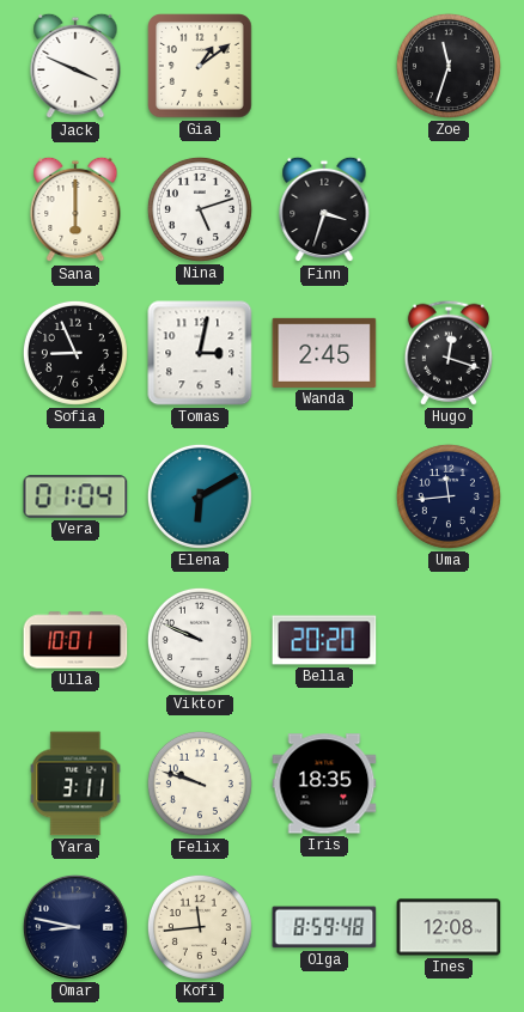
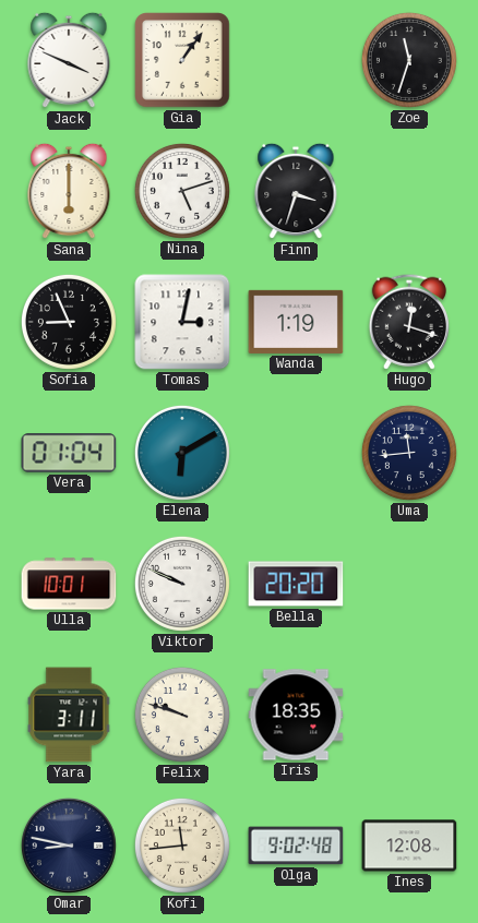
Gia: 1:09 -> 1:06
Wanda: 2:45 -> 1:19
Olga: 8:59 -> 9:02
